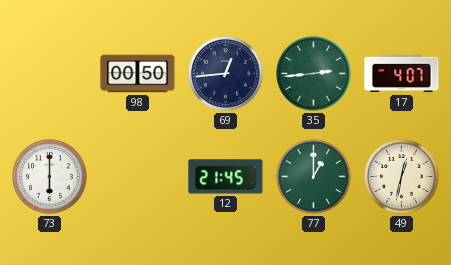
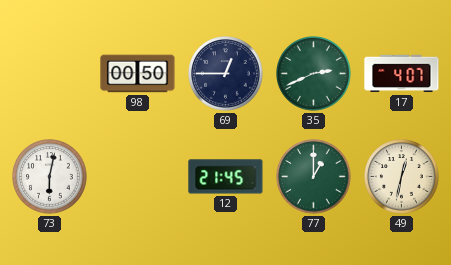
69: 12:44 -> 12:45
35: 2:44 -> 2:41
73: 6:00 -> 6:02
